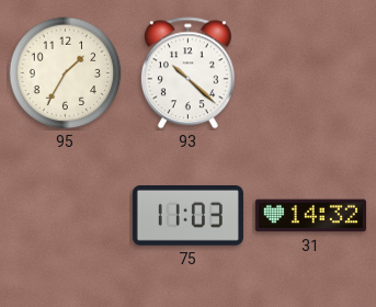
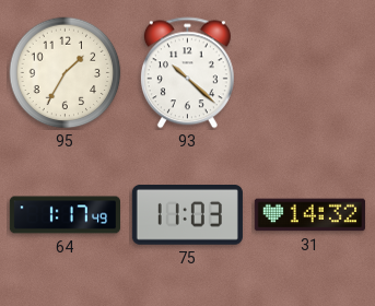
64: none -> 1:17
